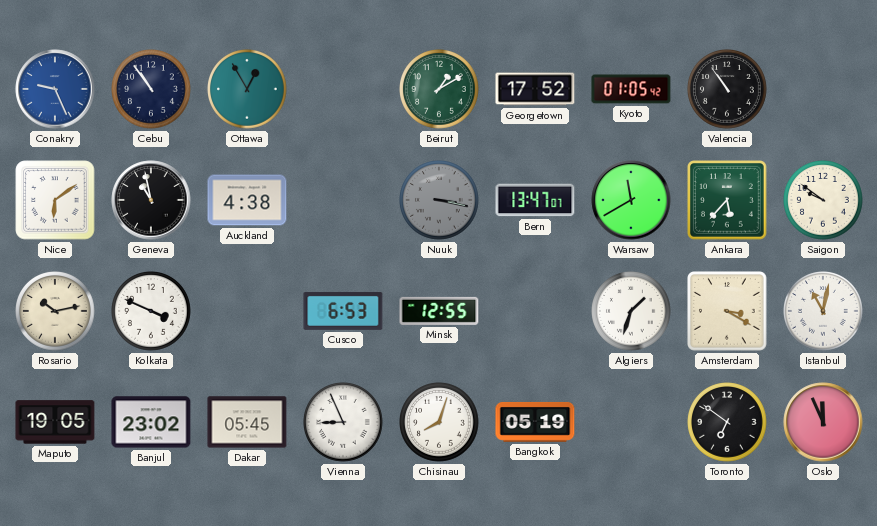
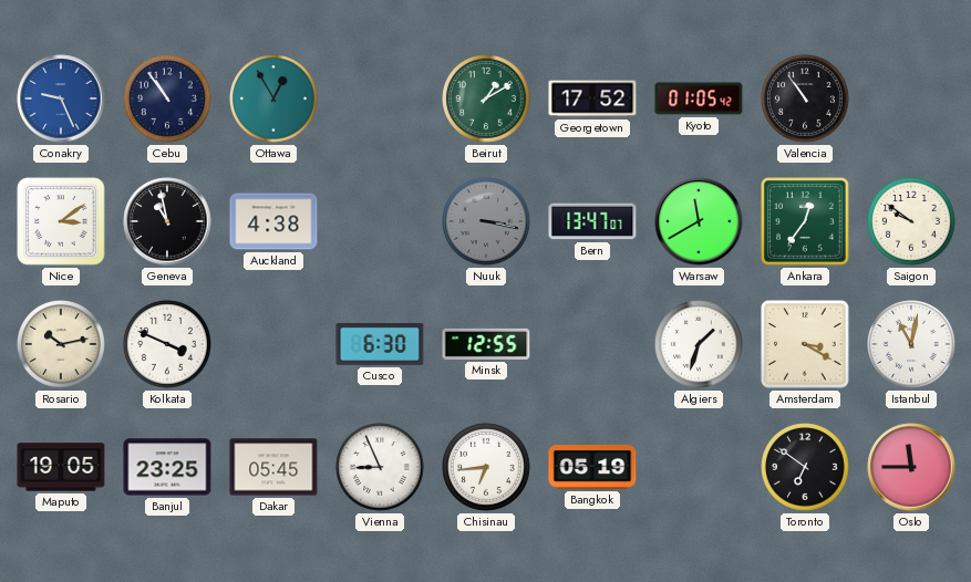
Nice: 6:09 -> 3:09
Ankara: 5:37 -> 12:36
Cusco: 6:53 -> 6:30
Banjul: 23:02 -> 23:25
Chisinau: 8:03 -> 6:44
Oslo: 11:56 -> 11:45
